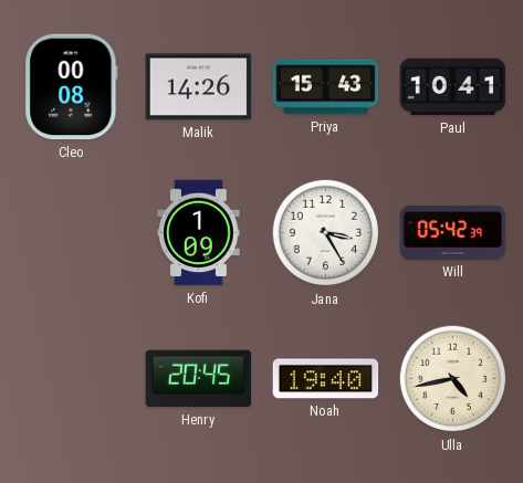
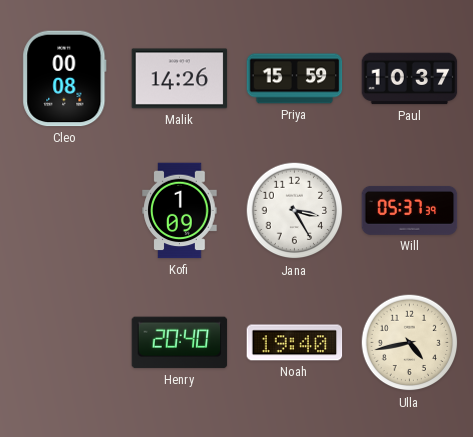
Priya: 15:43 -> 15:59
Paul: 10:41 -> 10:37
Will: 05:42 -> 05:37
Henry: 20:45 -> 20:40
